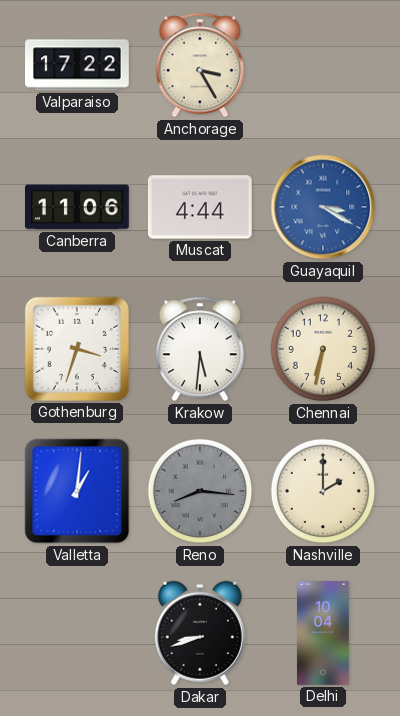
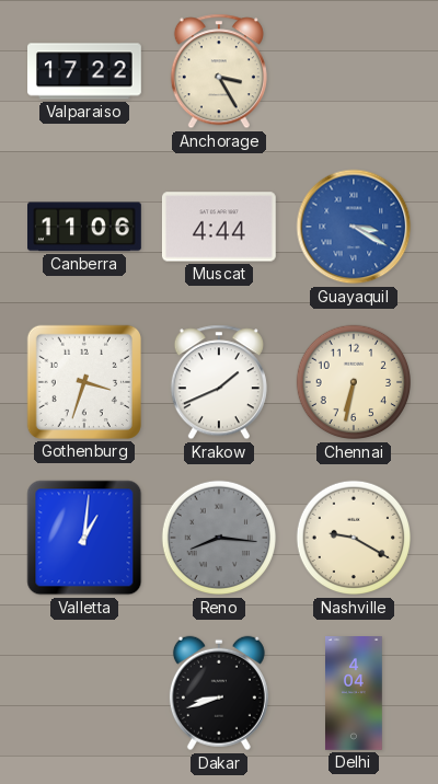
Krakow: 5:31 -> 1:41
Nashville: 2:00 -> 9:20
Delhi: 10:04 -> 4:04
